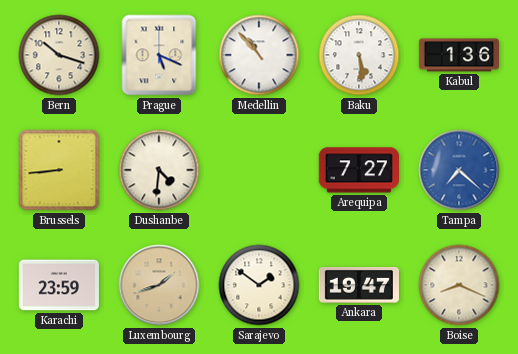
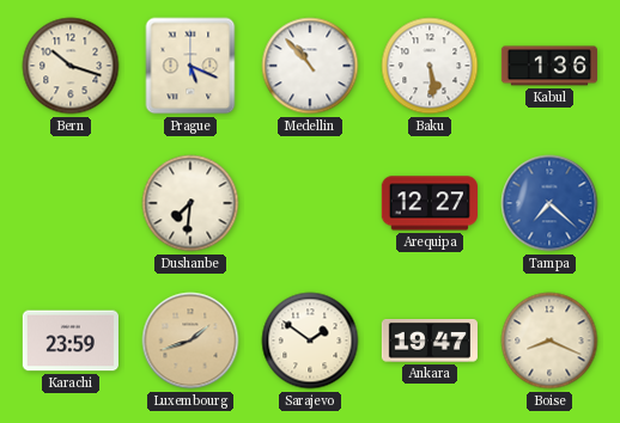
Brussels: 8:44 -> none
Dushanbe: 4:31 -> 7:31
Arequipa: 7:27 -> 12:27
